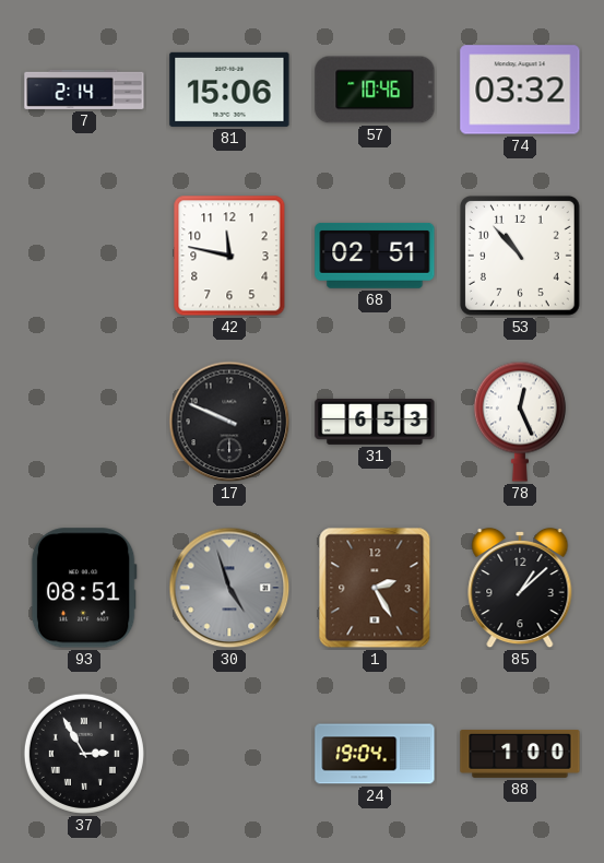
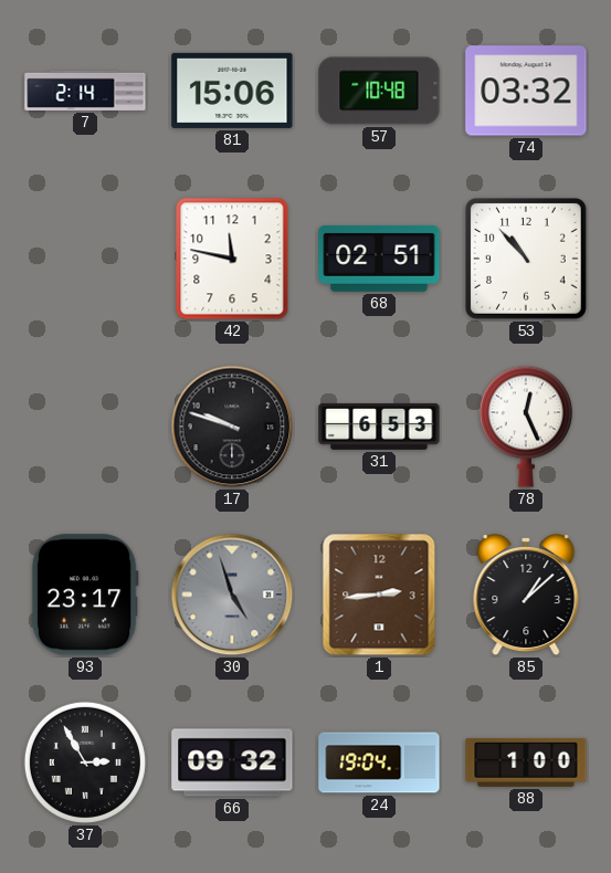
57: 10:46 -> 10:48
17: 9:49 -> 9:48
93: 08:51 -> 23:17
1: 2:25 -> 2:44
66: none -> 09:32
